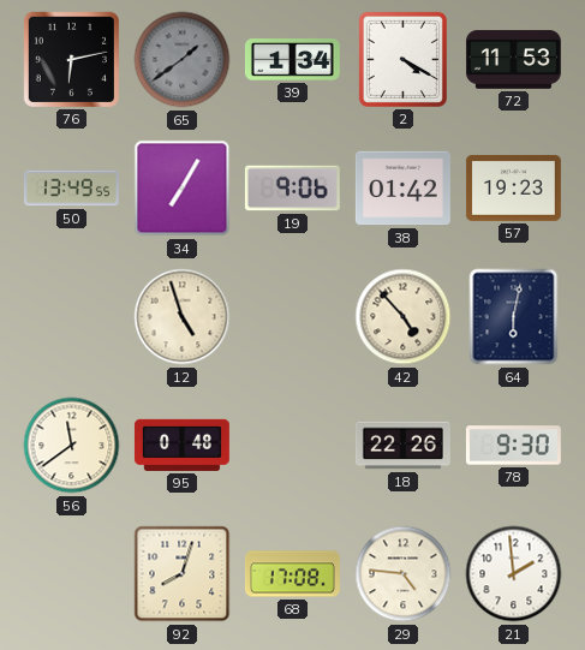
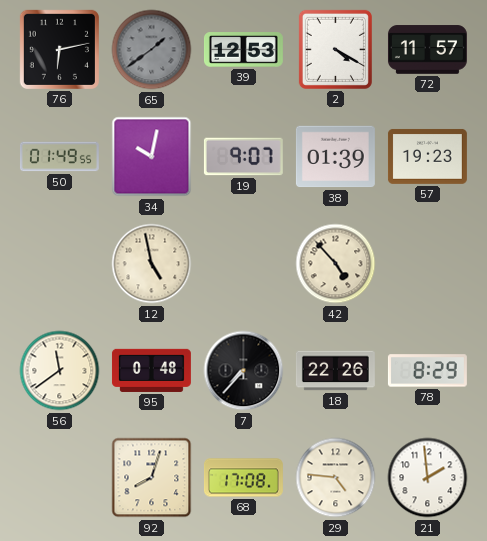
39: 1:34 -> 12:53
72: 11:53 -> 11:57
50: 13:49 -> 01:49
34: 7:05 -> 10:02
19: 9:06 -> 9:07
38: 01:42 -> 01:39
12: 4:57 -> 4:58
64: 6:02 -> none
7: none -> 7:37
78: 9:30 -> 8:29
